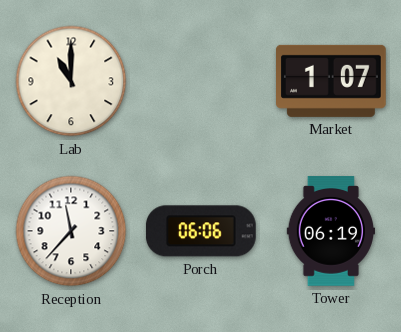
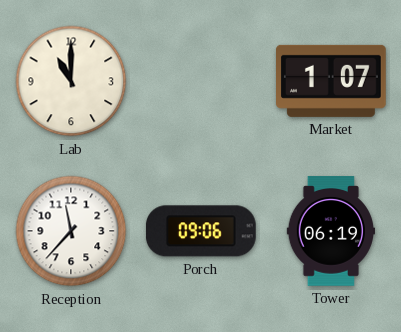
Porch: 06:06 -> 09:06
